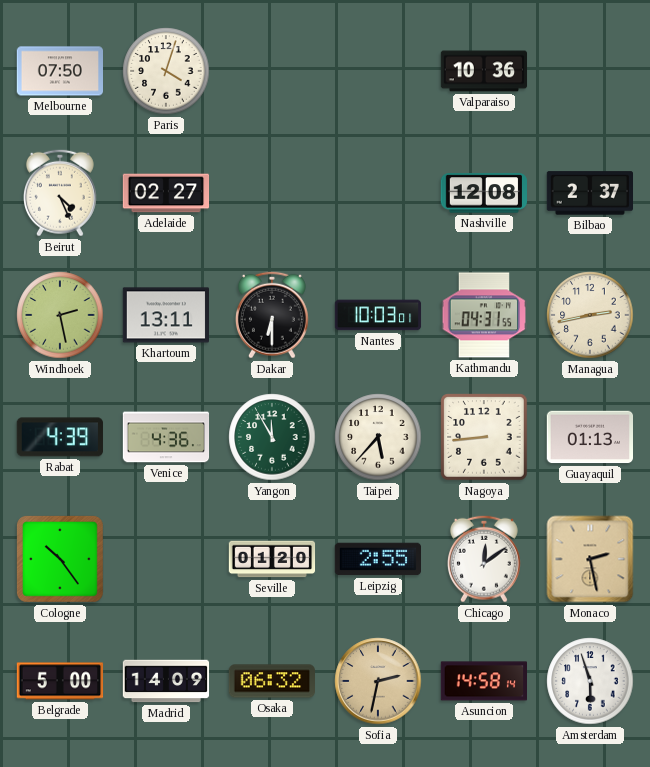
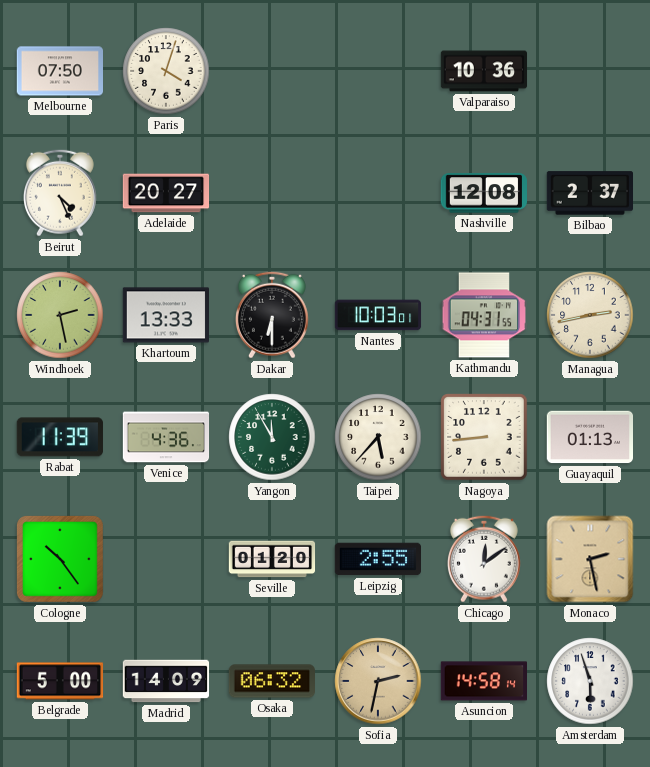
Adelaide: 02:27 -> 20:27
Khartoum: 13:11 -> 13:33
Rabat: 4:39 -> 11:39
